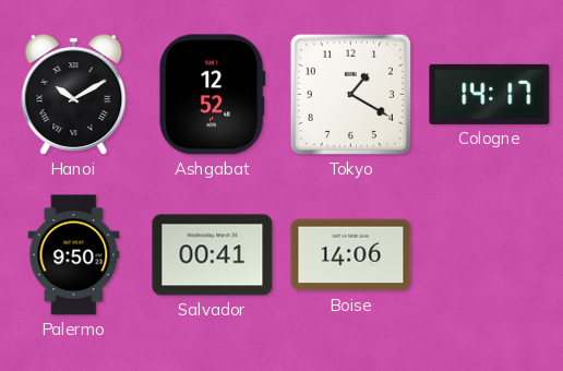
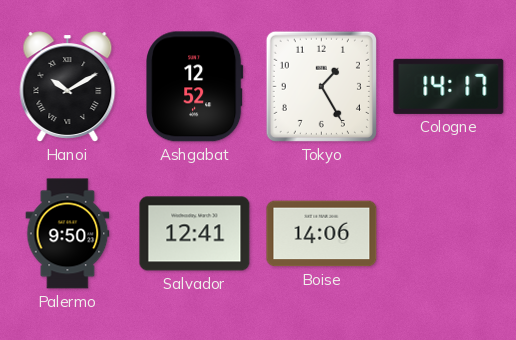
Tokyo: 1:20 -> 1:25
Salvador: 00:41 -> 12:41
